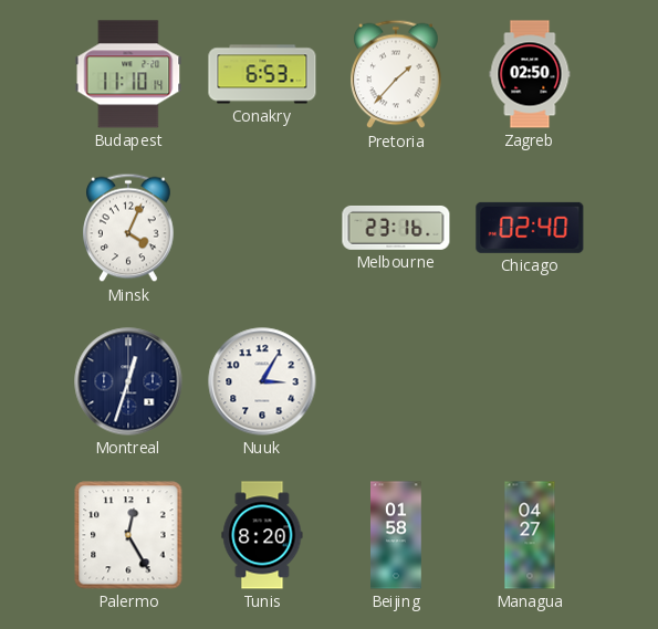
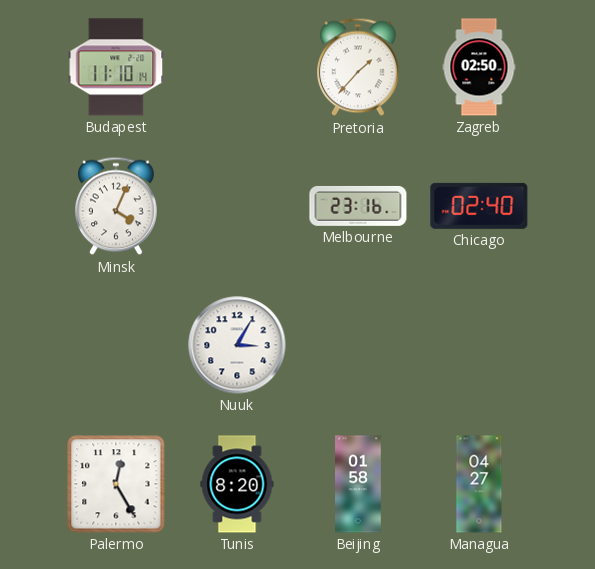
Conakry: 6:53 -> none
Montreal: 12:33 -> none
